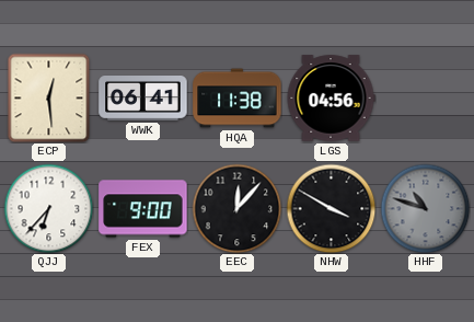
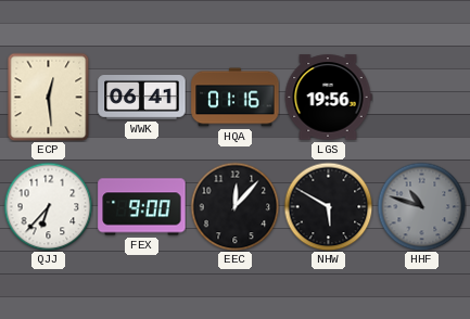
HQA: 11:38 -> 01:16
LGS: 04:56 -> 19:56
NHW: 3:50 -> 5:50
